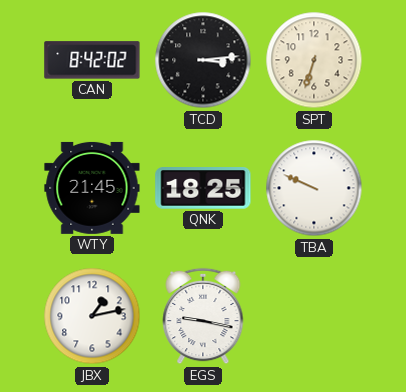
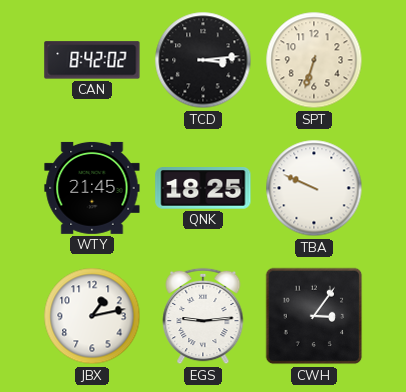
EGS: 9:17 -> 9:14
CWH: none -> 3:06
